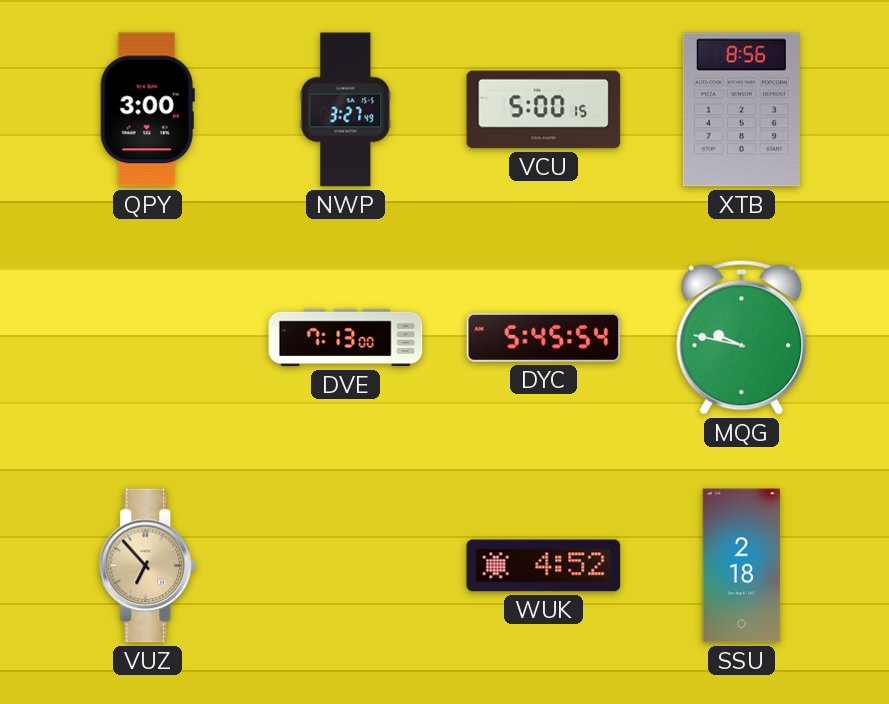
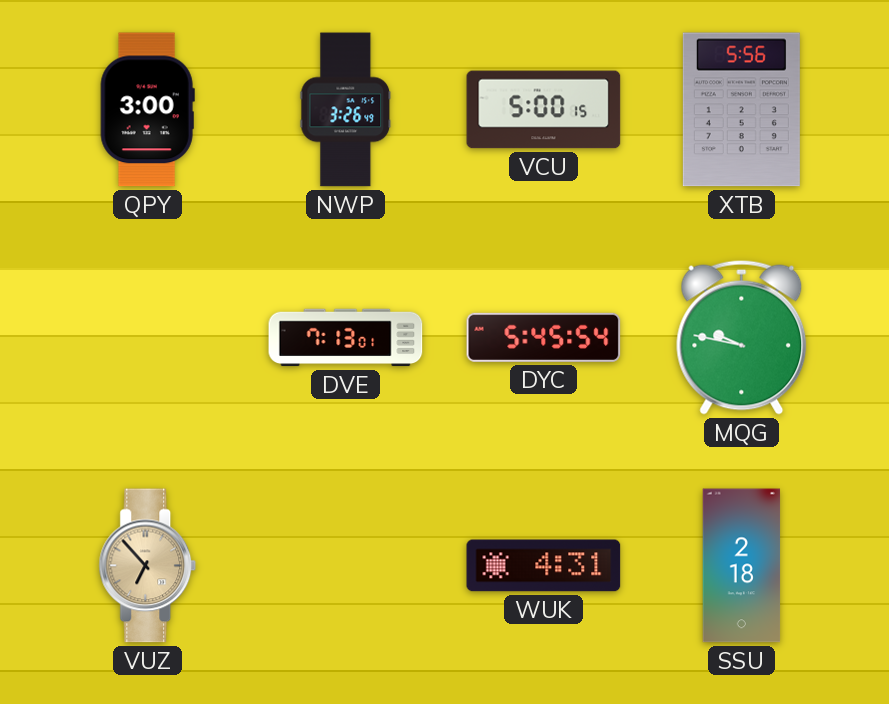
NWP: 3:27 -> 3:26
XTB: 8:56 -> 5:56
DVE: 7:13:00 -> 7:13:01
WUK: 4:52 -> 4:31
